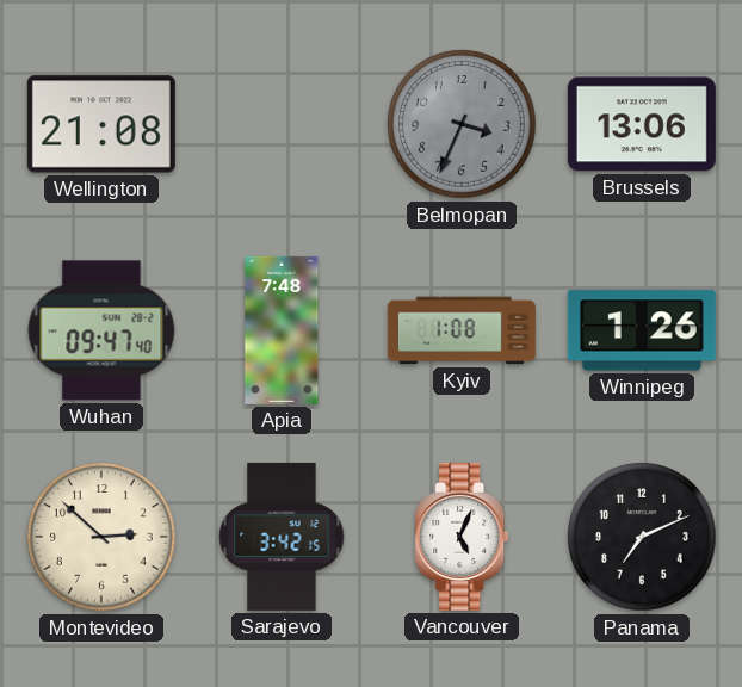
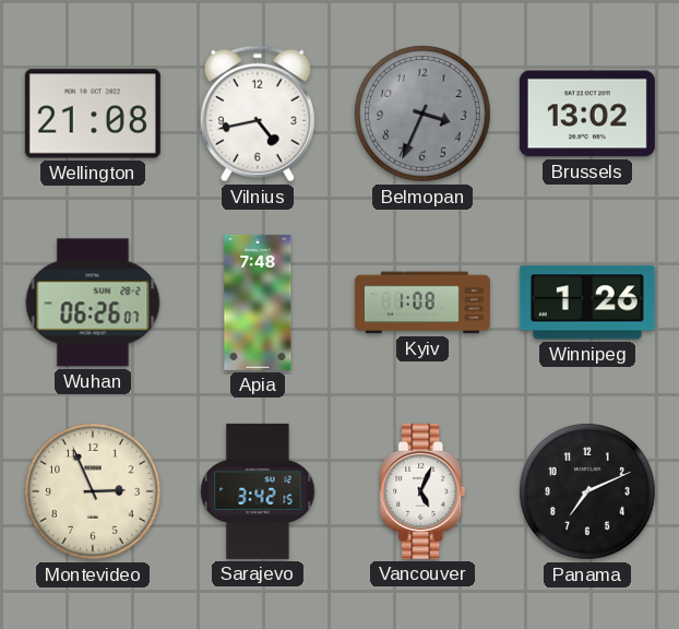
Vilnius: none -> 4:43
Brussels: 13:06 -> 13:02
Wuhan: 09:47 -> 06:26
Montevideo: 2:52 -> 2:56
